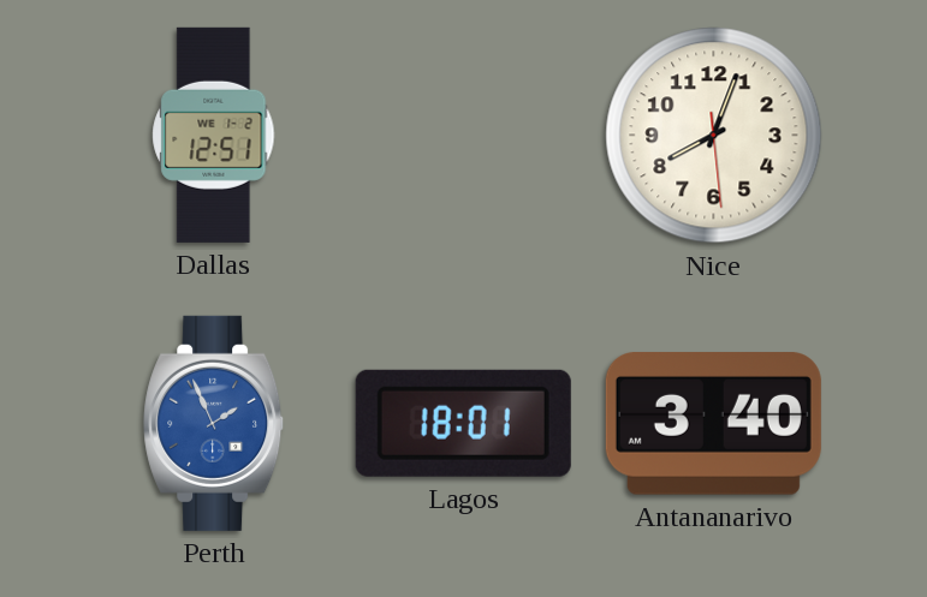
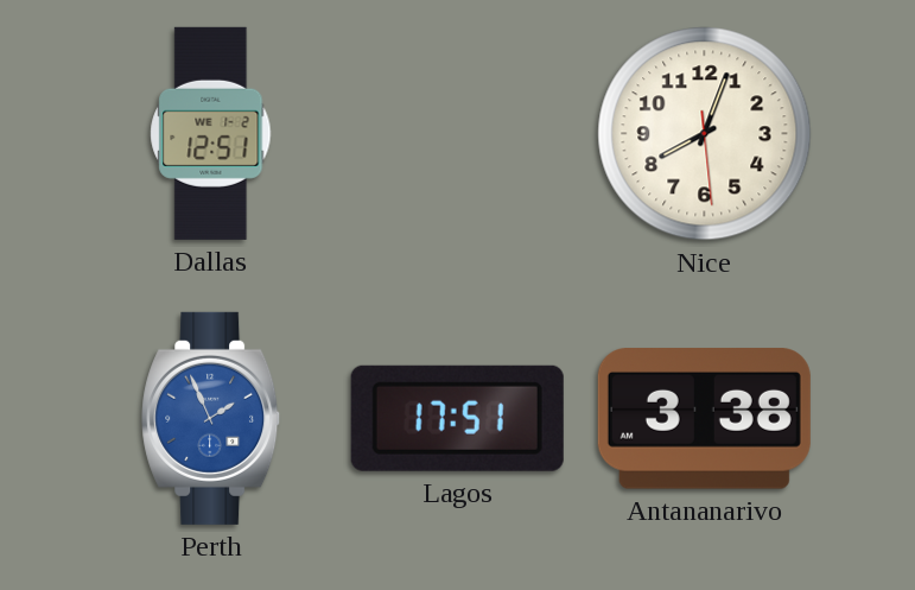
Lagos: 18:01 -> 17:51
Antananarivo: 3:40 -> 3:38
